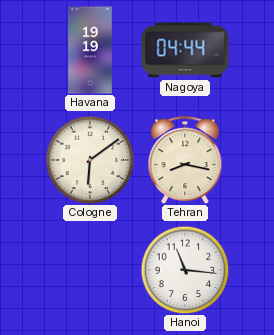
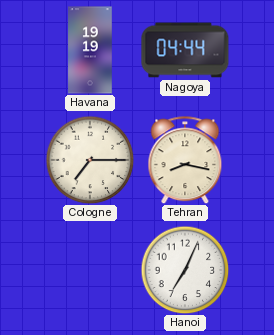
Cologne: 6:09 -> 7:15
Hanoi: 11:16 -> 7:04
